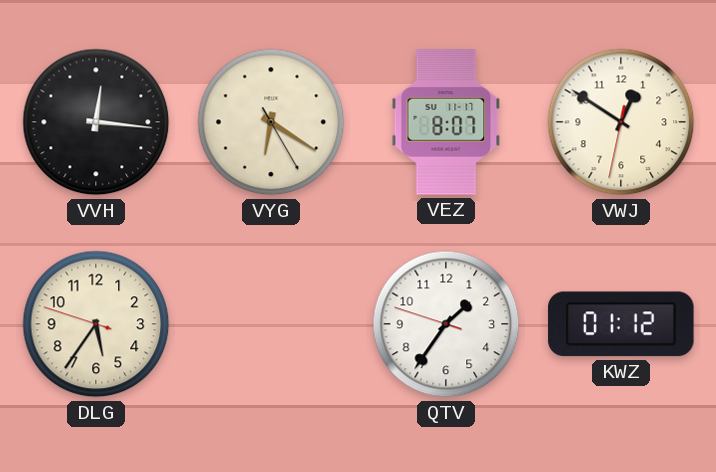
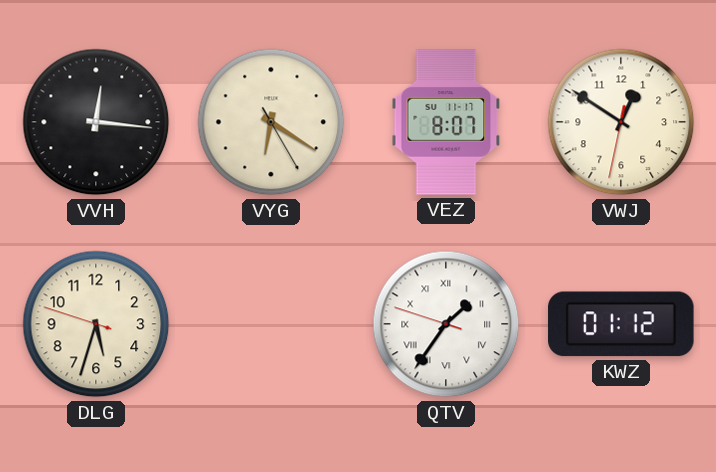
DLG: 5:35 -> 5:32
QTV numerals: Arabic -> Roman
